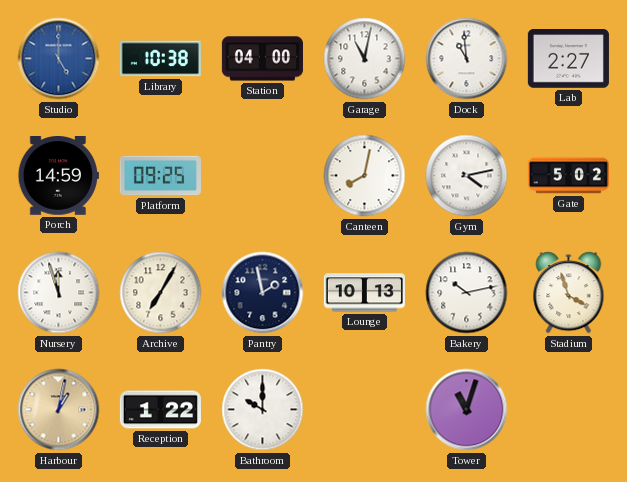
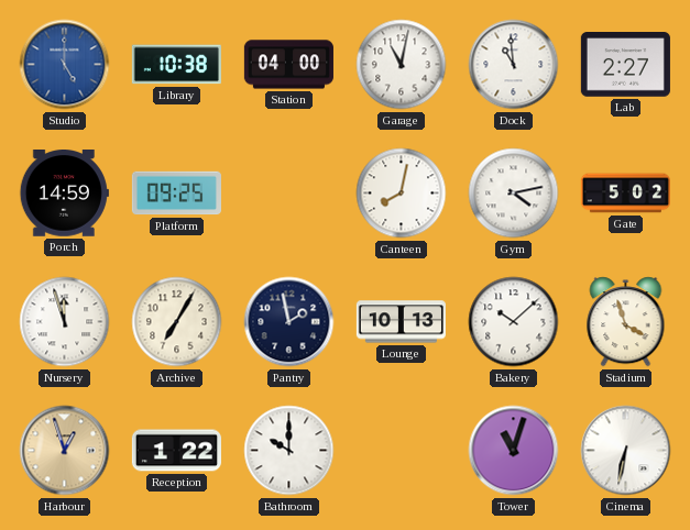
Bakery: 10:13 -> 10:08
Harbour: 1:02 -> 12:57
Cinema: none -> 6:32
